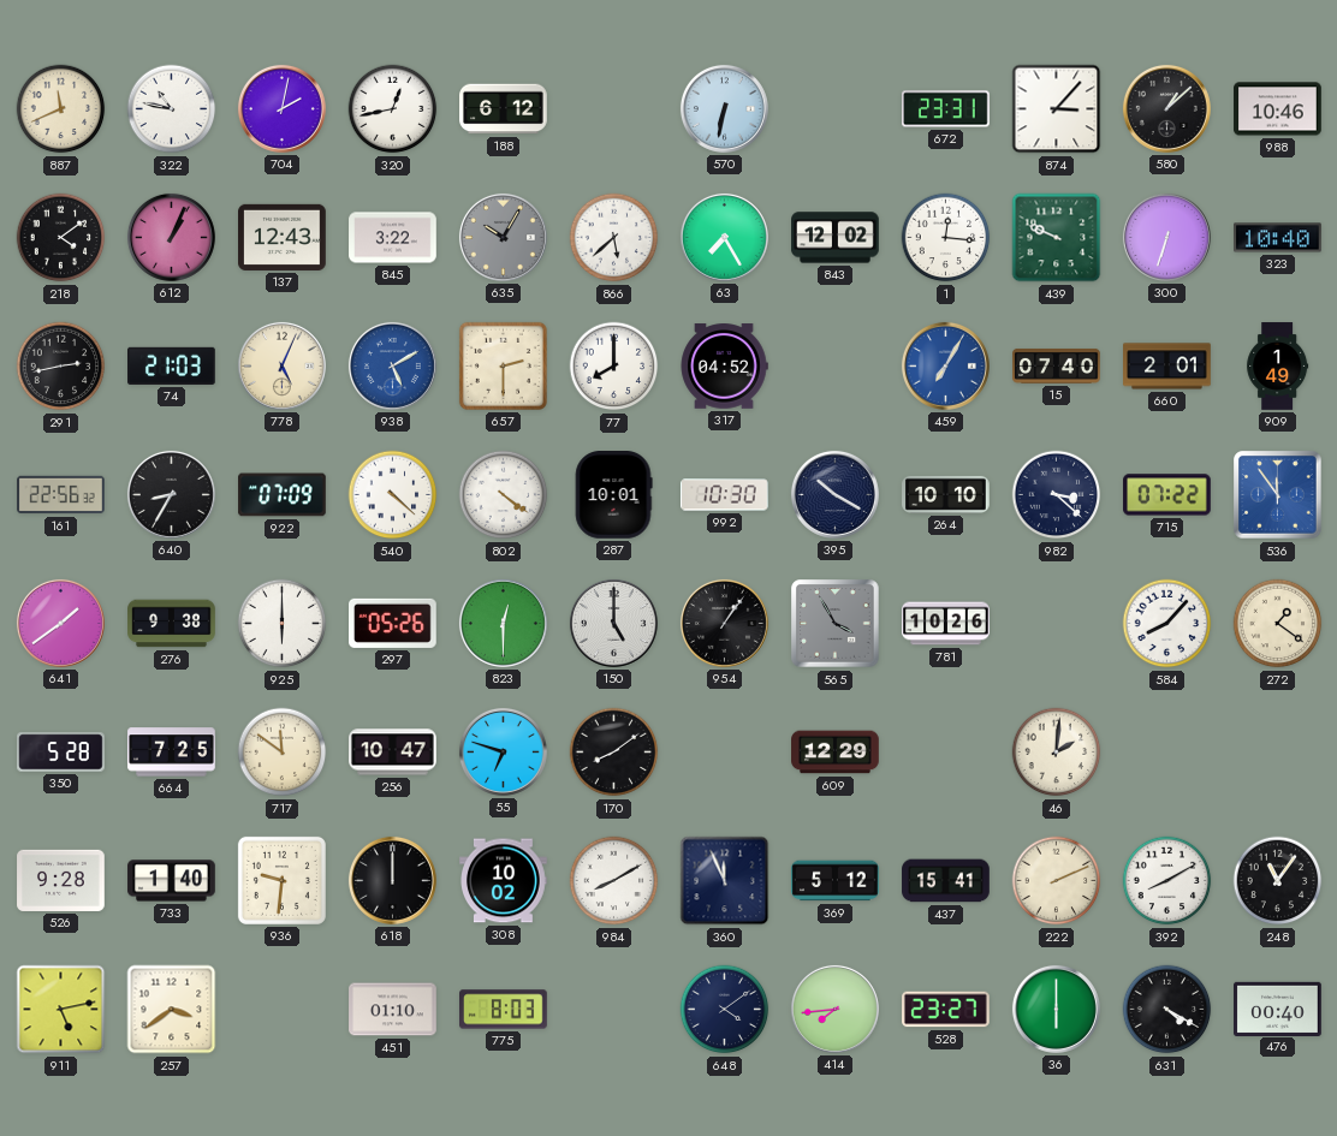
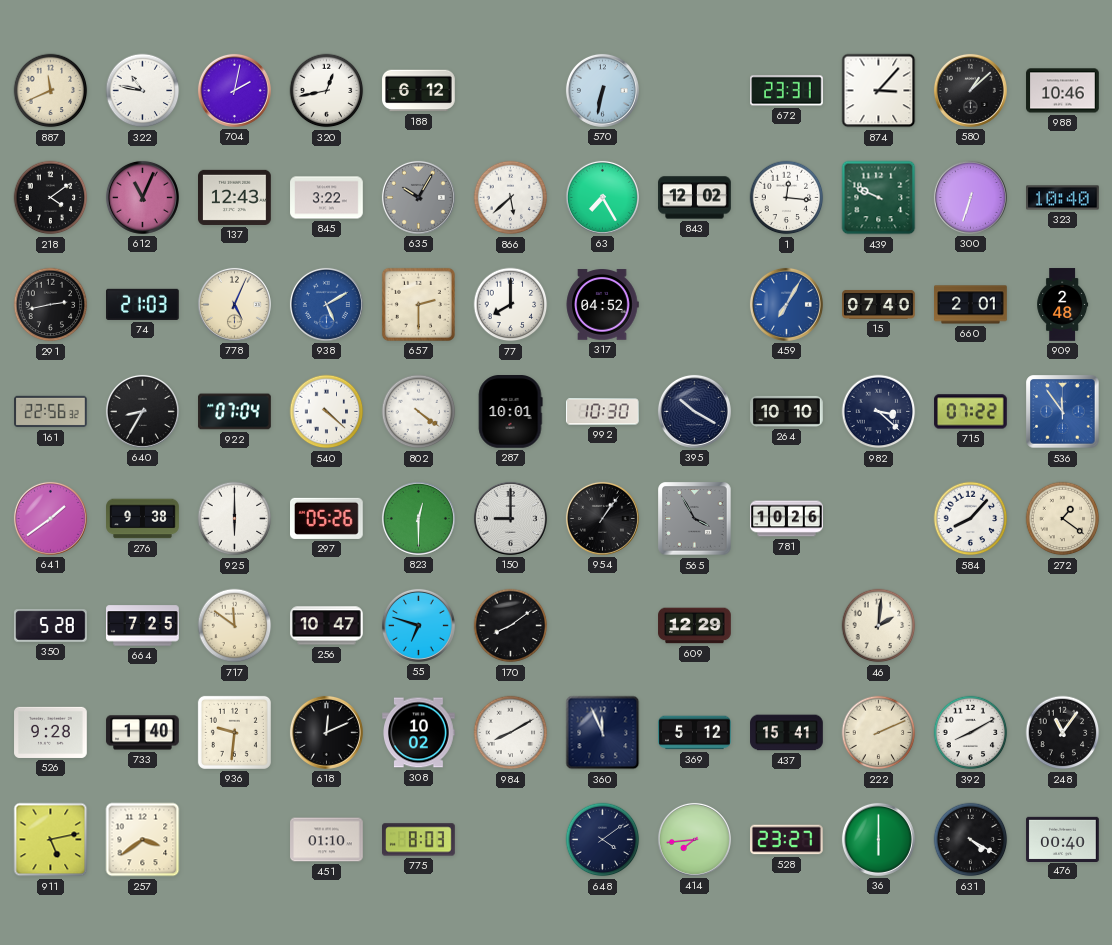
612: 1:04 -> 11:04
909: 1:49 -> 2:48
922: 07:09 -> 07:04
150: 5:00 -> 9:00
618: 12:00 -> 12:11
